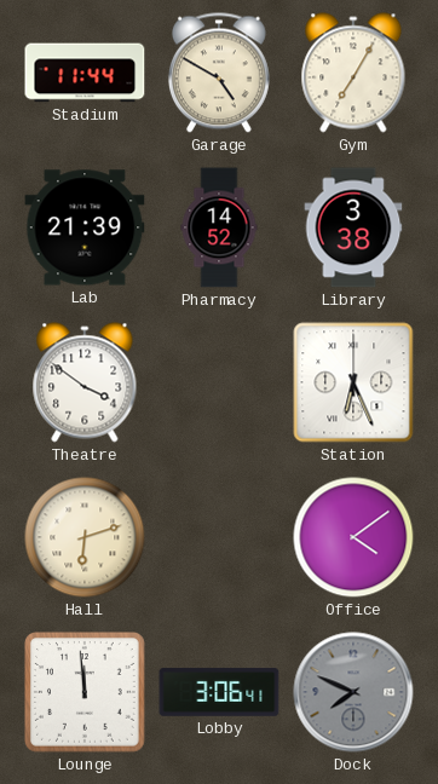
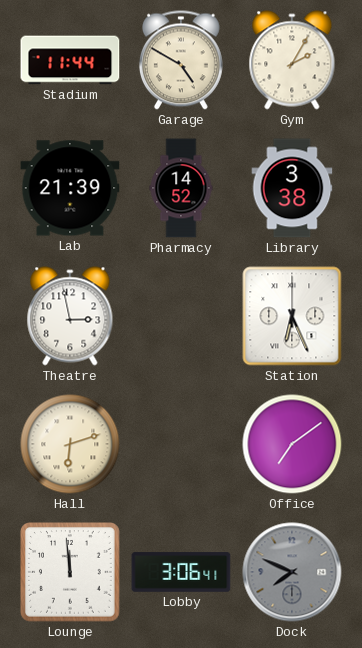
Gym: 7:05 -> 2:05
Theatre: 3:51 -> 2:58
Office: 4:09 -> 7:09
